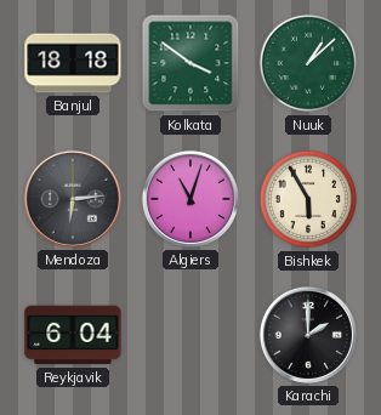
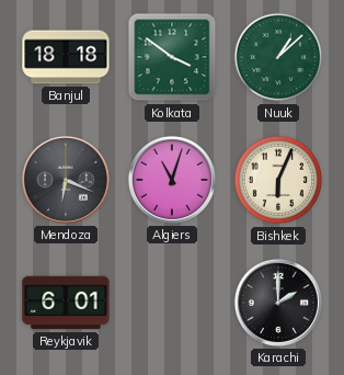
Mendoza: 6:14 -> 6:19
Bishkek: 5:55 -> 6:04
Reykjavik: 6:04 -> 6:01
